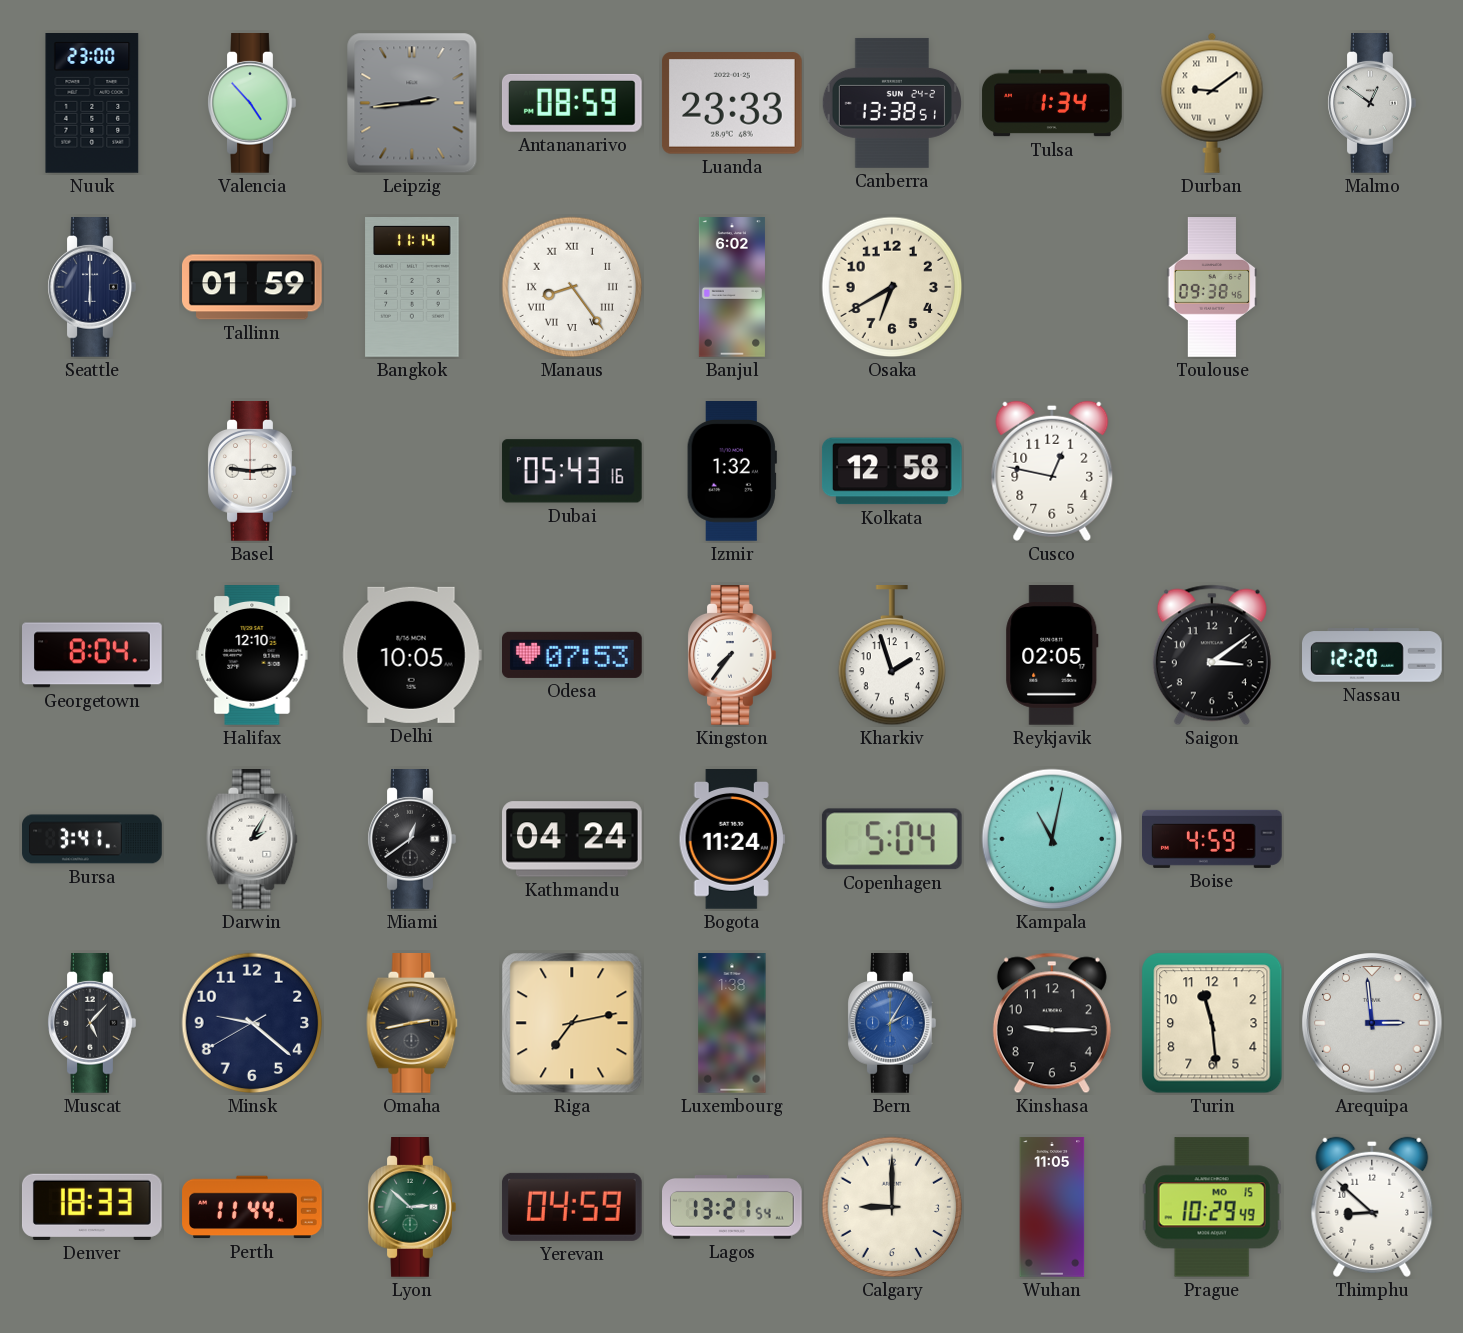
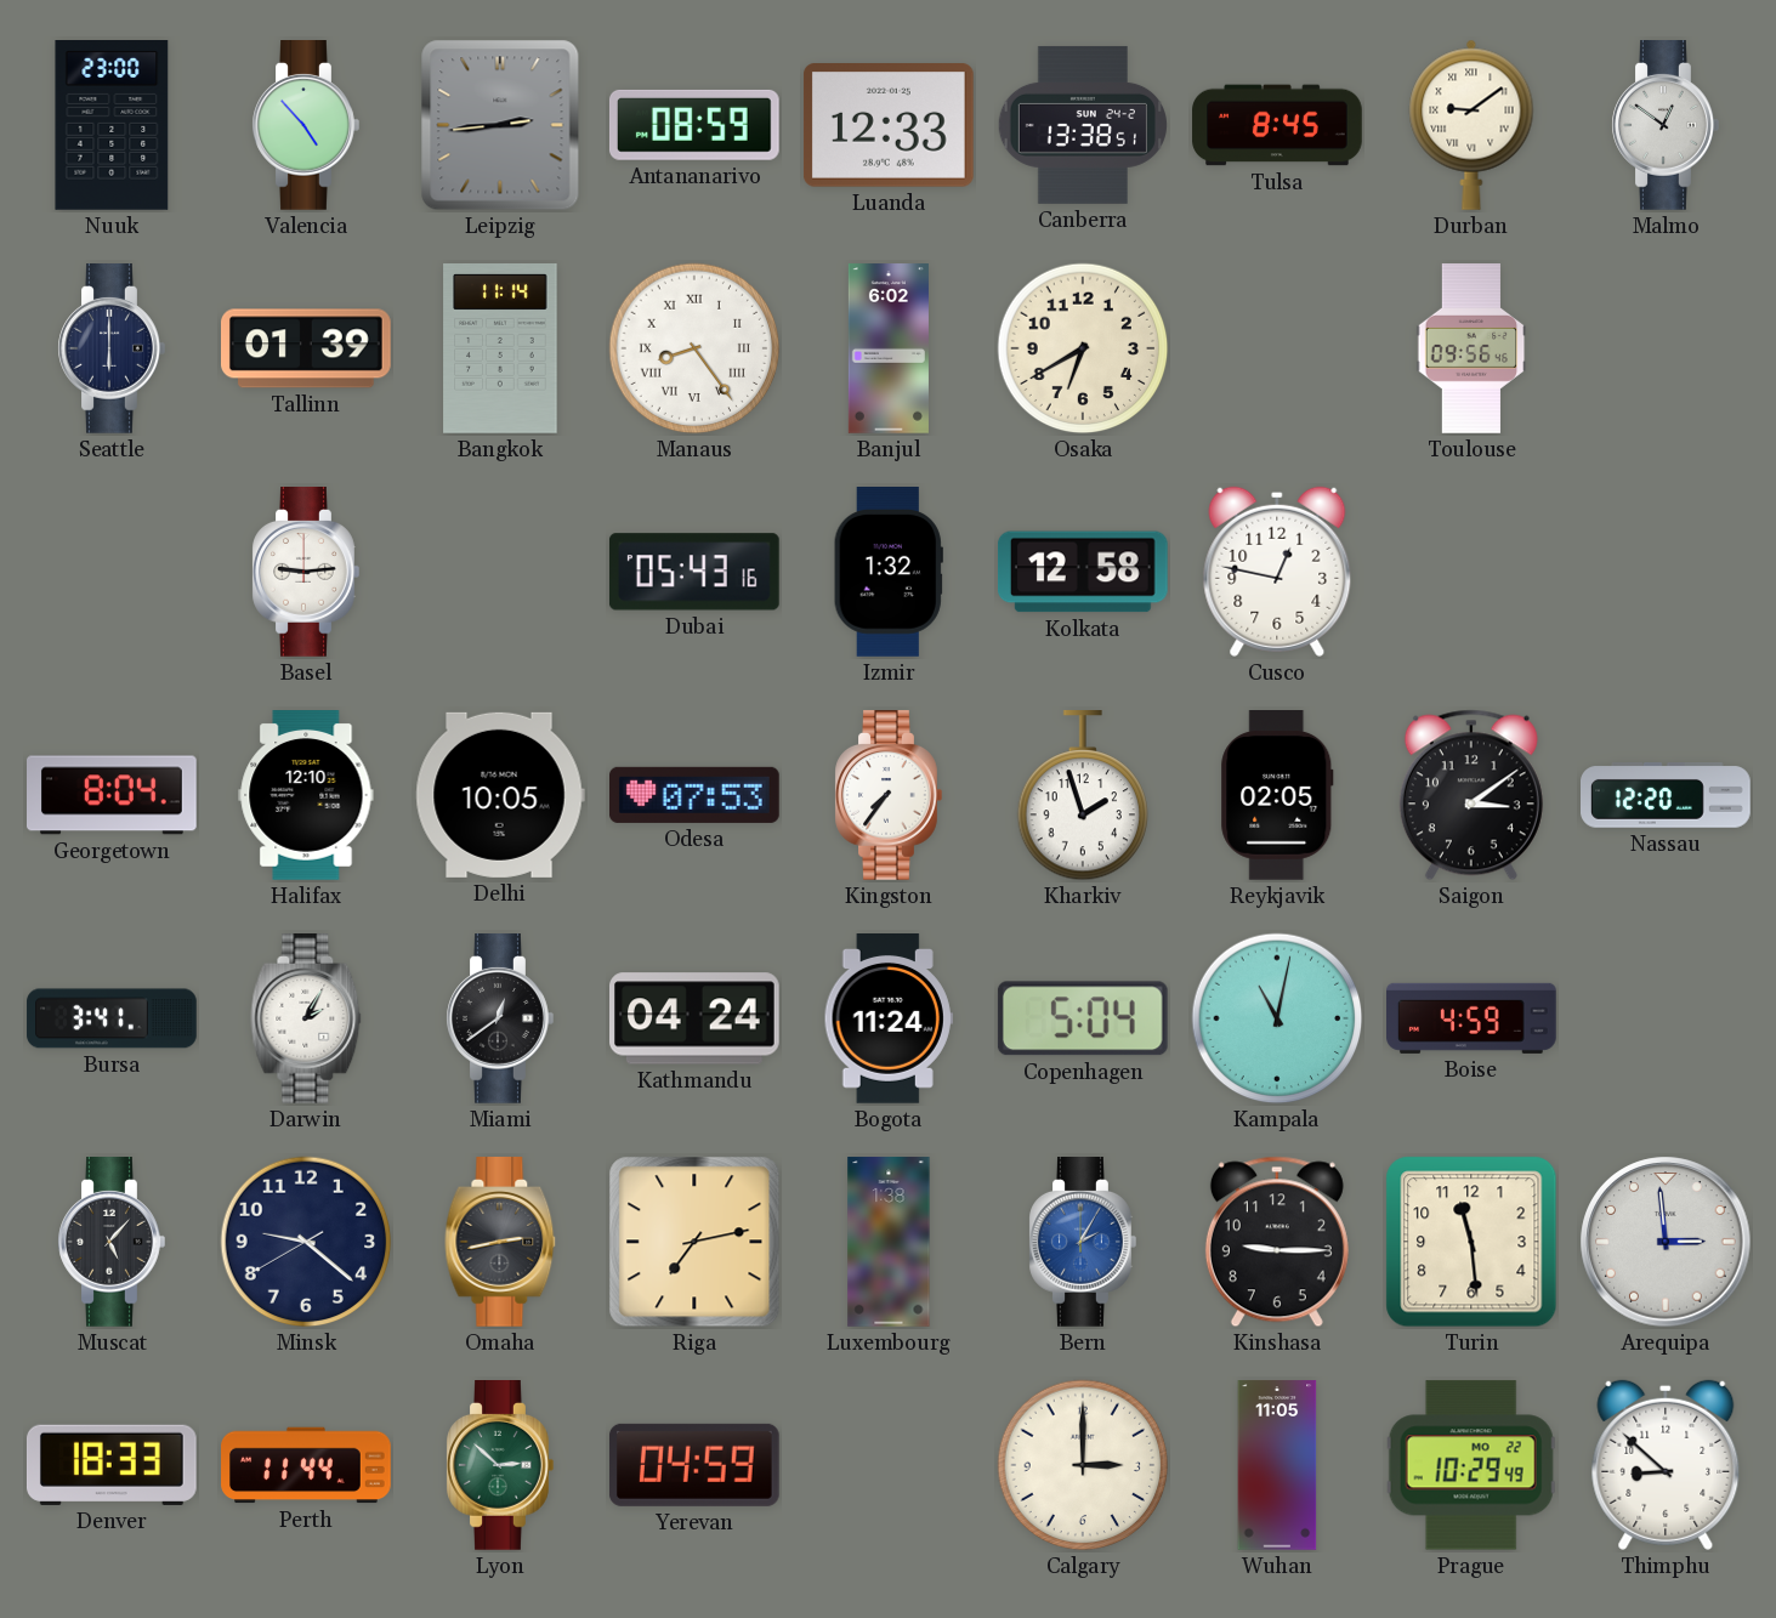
Luanda: 23:33 -> 12:33
Tulsa: 1:34 -> 8:45
Tallinn: 01:59 -> 01:39
Toulouse: 09:38 -> 09:56
Lagos: 13:21 -> none
Calgary: 9:00 -> 3:00
Prague date: MO 15 -> MO 22
